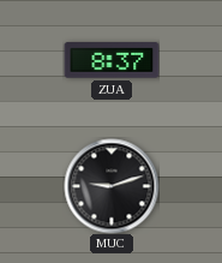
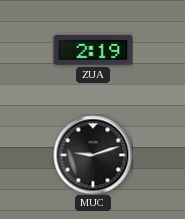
ZUA: 8:37 -> 2:19
